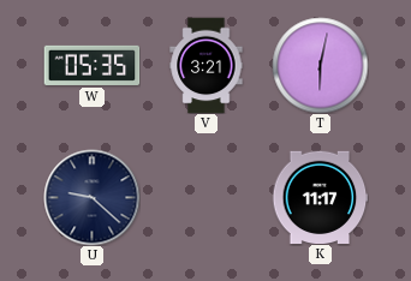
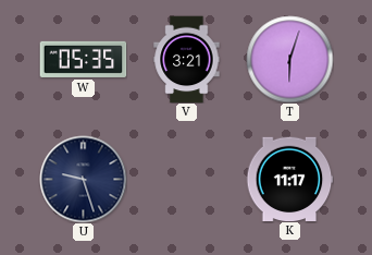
T: 6:02 -> 6:03
U: 9:22 -> 9:27
